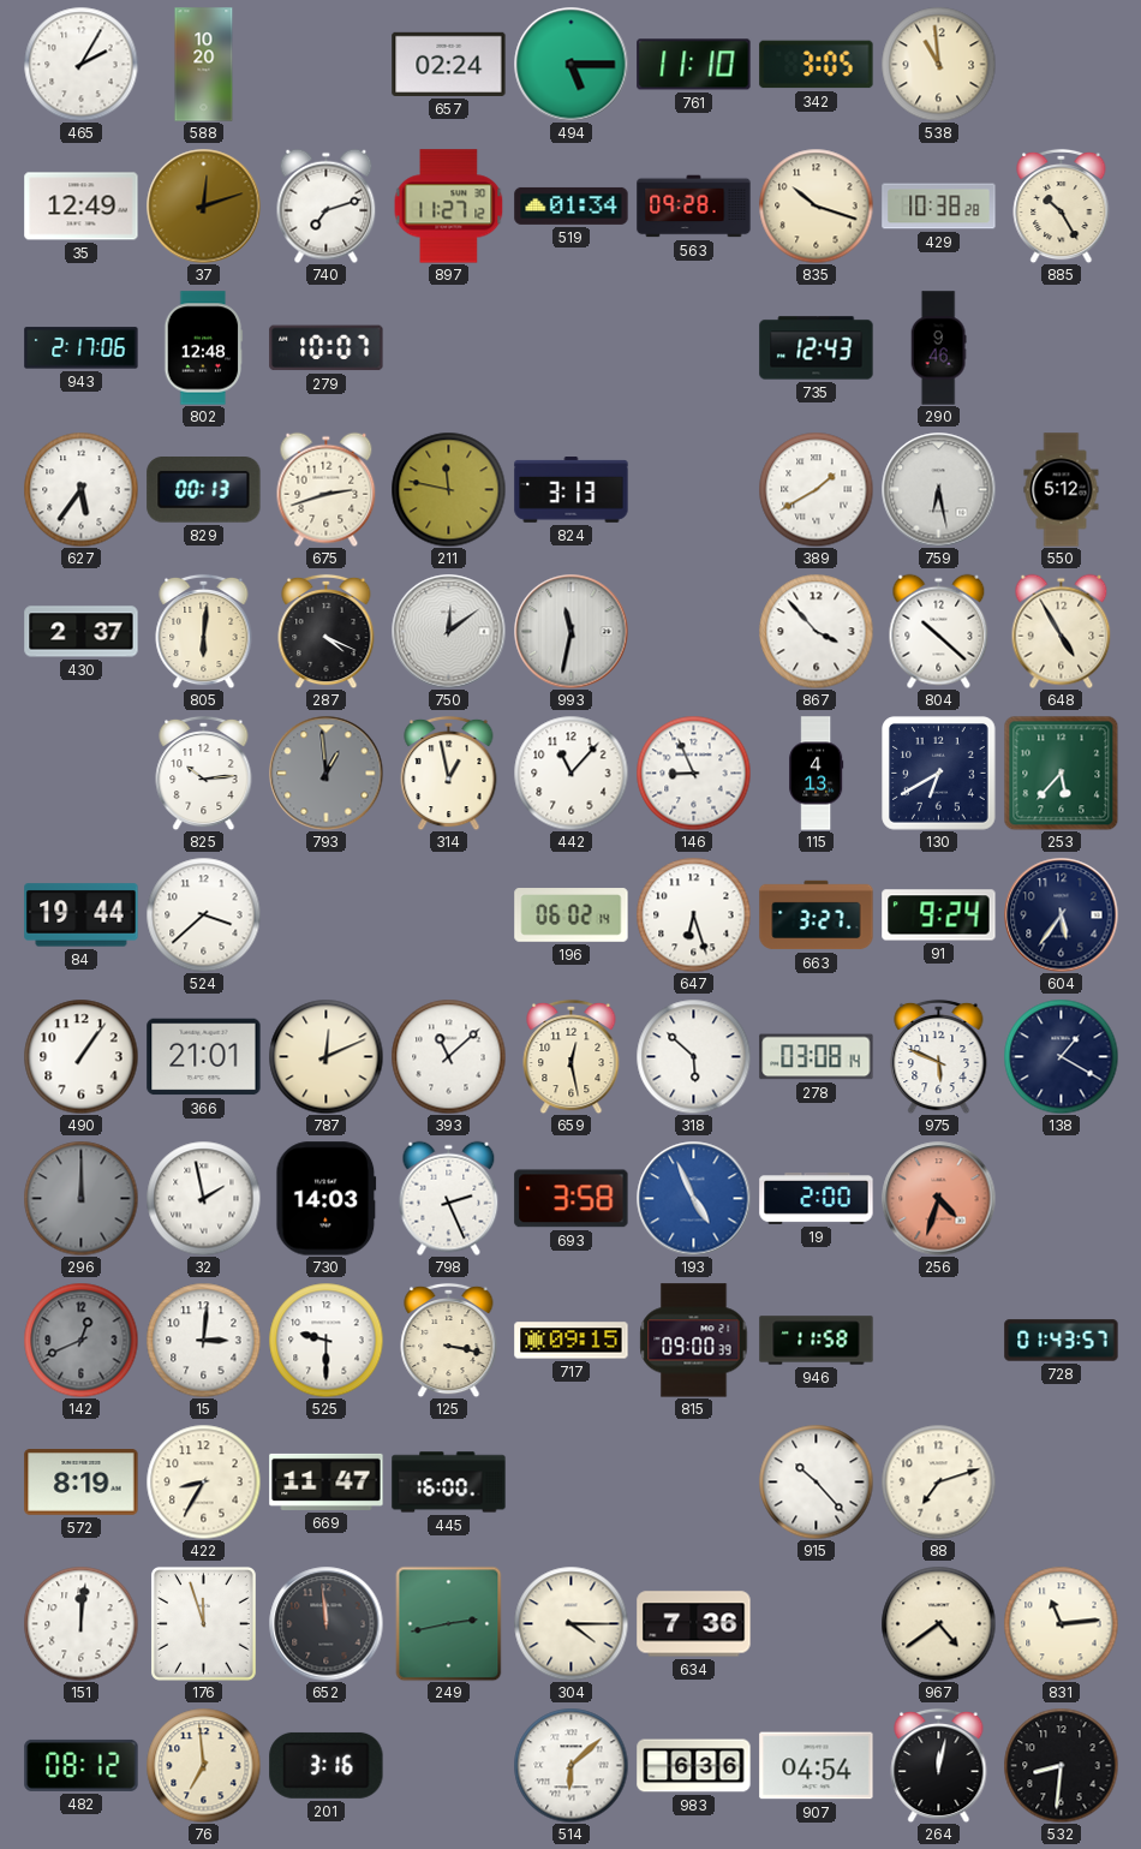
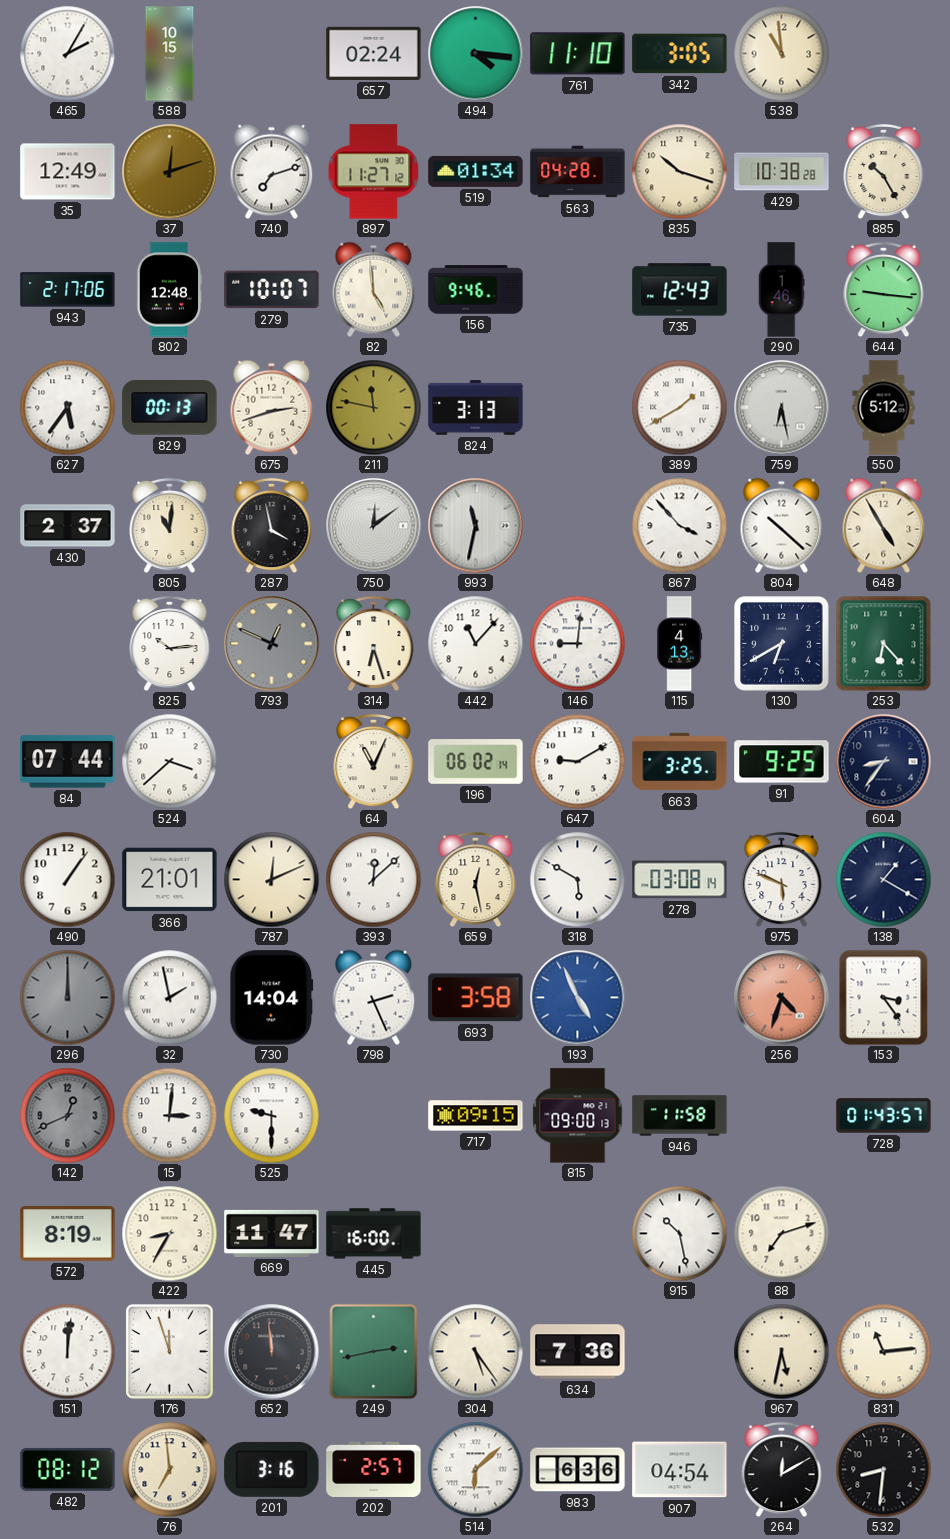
588: 10:20 -> 10:15
494: 5:15 -> 4:16
563: 09:28 -> 04:28
82: none -> 4:59
156: none -> 9:46
290: 9:46 -> 1:46
644: none -> 9:16
805: 6:01 -> 11:01
287: 4:19 -> 3:58
793: 12:59 -> 12:49
314: 12:58 -> 6:27
146: 8:56 -> 9:01
253: 5:37 -> 6:23
84: 19:44 -> 07:44
64: none -> 11:04
647: 6:27 -> 9:10
663: 3:27 -> 3:25
91: 9:24 -> 9:25
604: 5:36 -> 8:36
393: 11:08 -> 12:08
318: 5:52 -> 5:50
730: 14:03 -> 14:04
19: 2:00 -> none
153: none -> 3:24
125: 3:17 -> none
815: 09:00:39 -> 09:00:13
915: 10:23 -> 10:28
304: 4:15 -> 5:24
967: 4:39 -> 5:32
202: none -> 2:57
264: 12:02 -> 12:10
